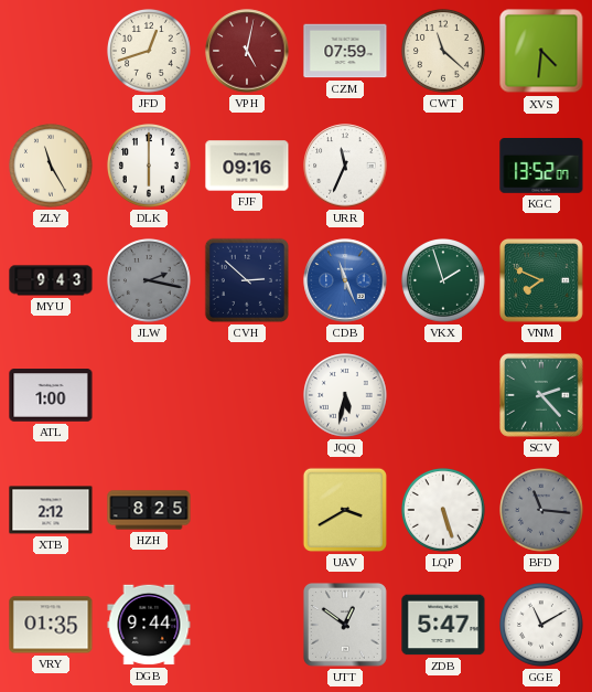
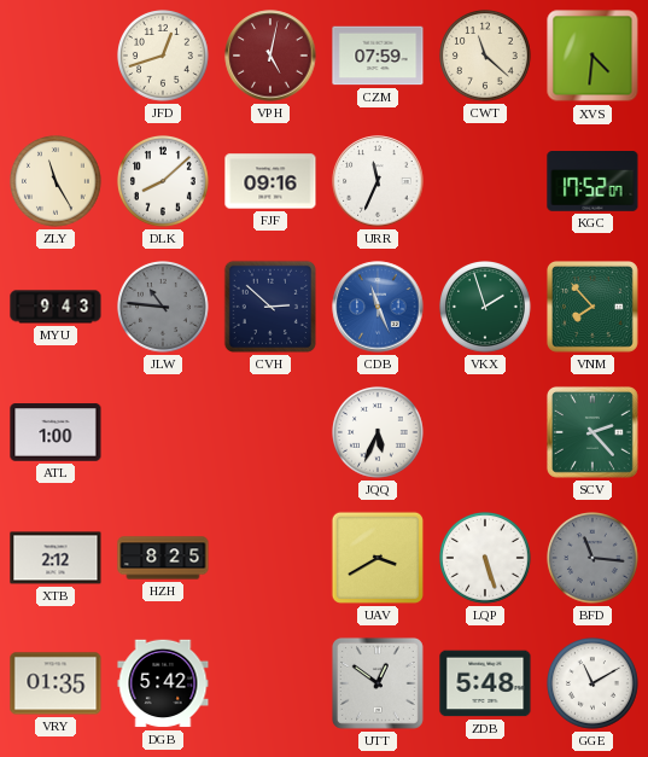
DLK: 6:00 -> 8:08
KGC: 13:52 -> 17:52
JLW: 2:17 -> 10:46
VNM: 7:49 -> 7:53
JQQ: 5:32 -> 5:34
DGB: 9:44 -> 5:42
ZDB: 5:47 -> 5:48
